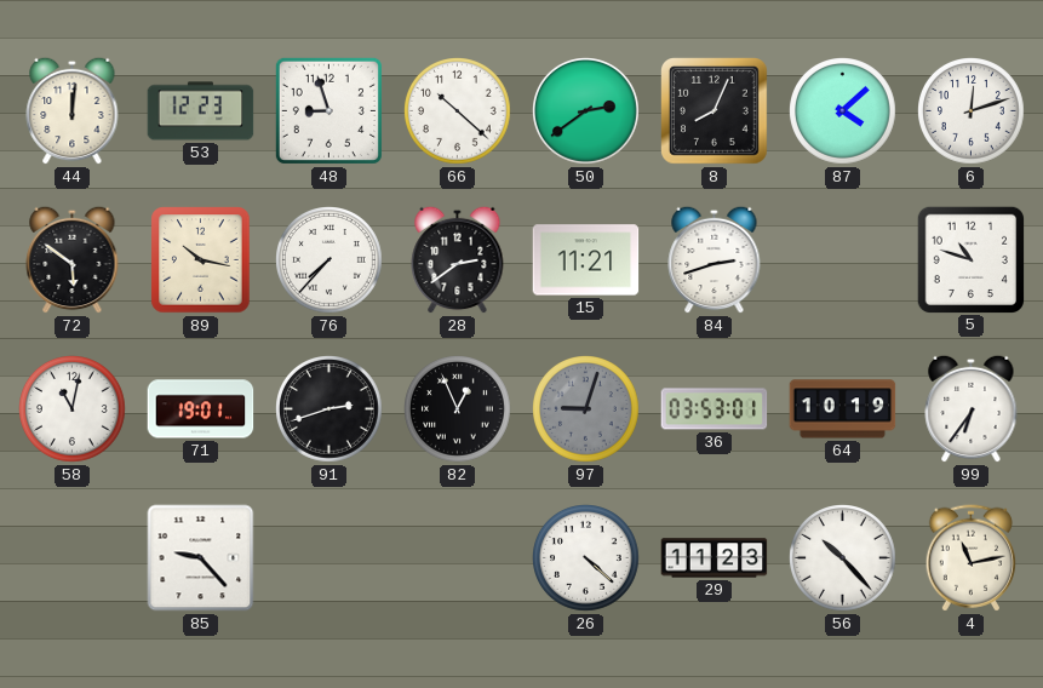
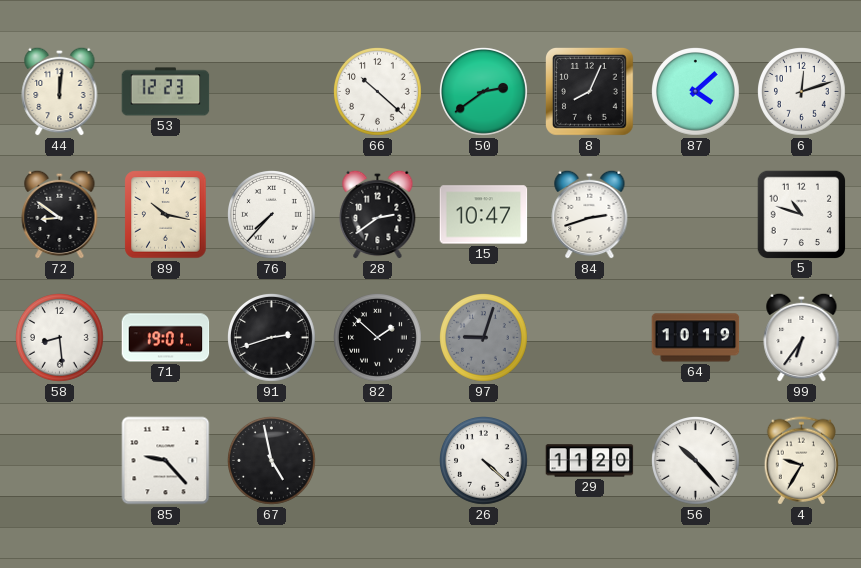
48: 8:57 -> none
72: 5:51 -> 8:51
15: 11:21 -> 10:47
58: 11:02 -> 8:29
82: 12:56 -> 1:52
36: 03:53 -> none
67: none -> 4:58
29: 11:23 -> 11:20
4: 11:13 -> 9:35
